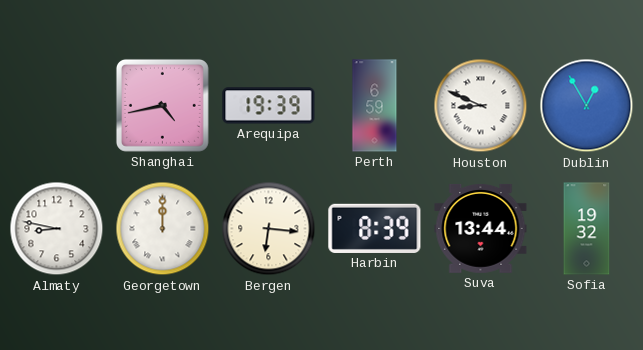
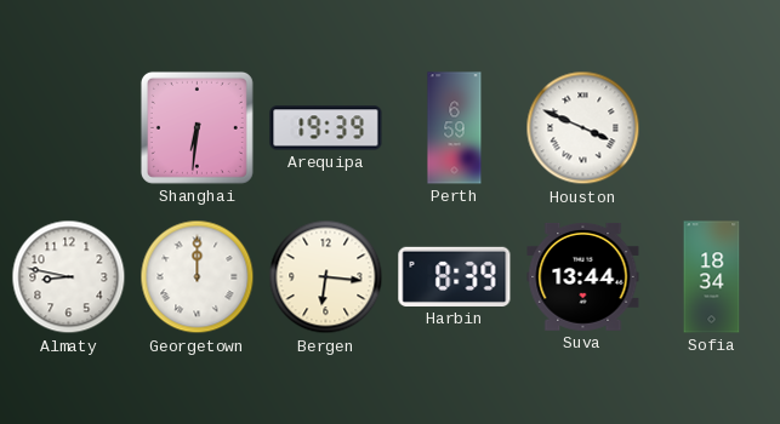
Shanghai: 4:43 -> 6:31
Houston: 8:49 -> 3:49
Dublin: 12:55 -> none
Sofia: 19:32 -> 18:34
